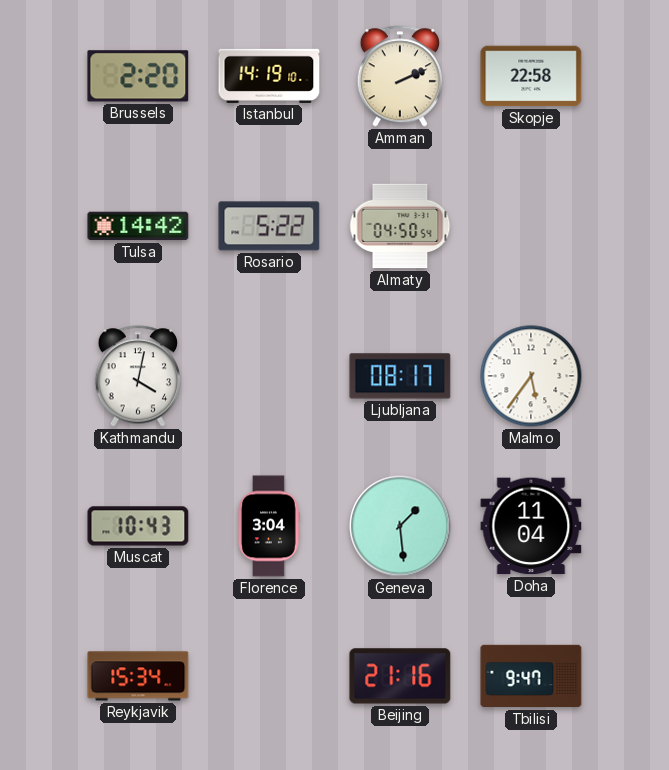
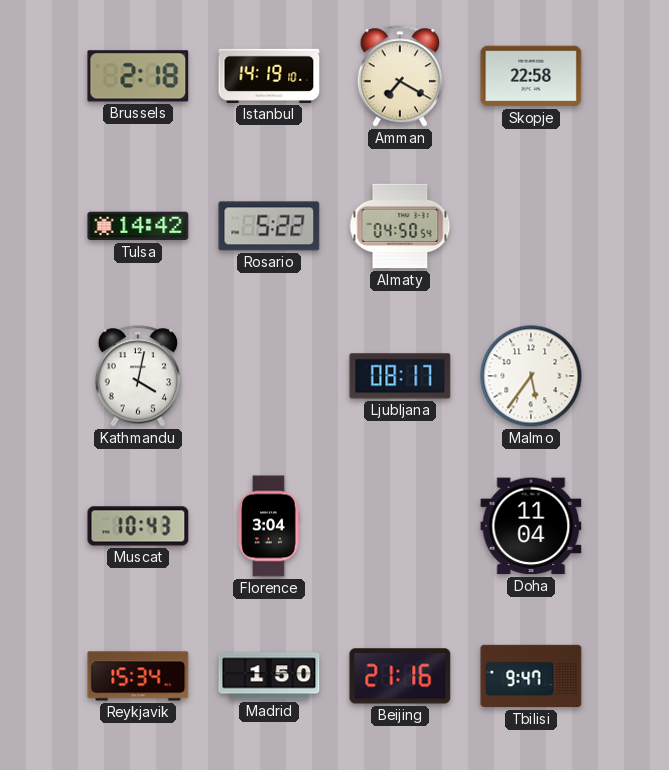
Brussels: 2:20 -> 2:18
Amman: 2:11 -> 7:20
Geneva: 1:29 -> none
Madrid: none -> 1:50
